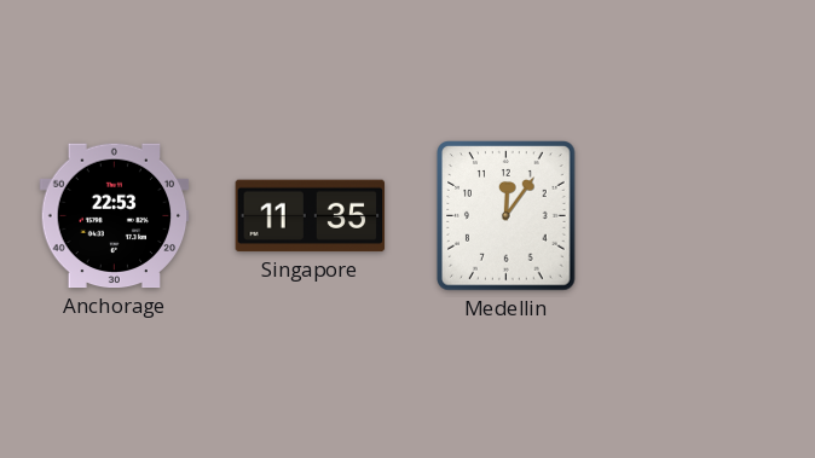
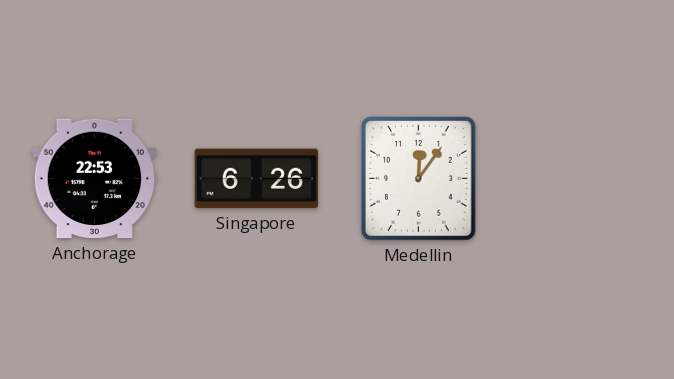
Singapore: 11:35 -> 6:26
